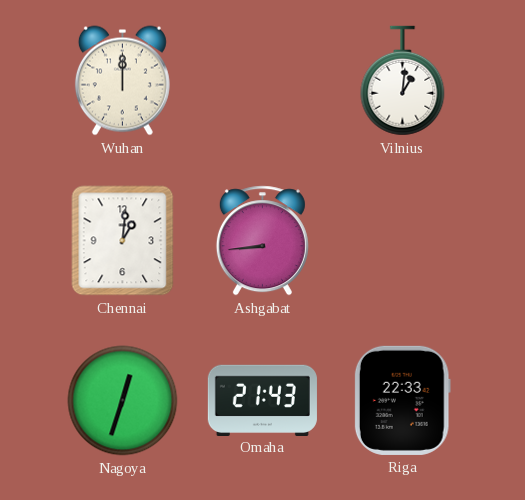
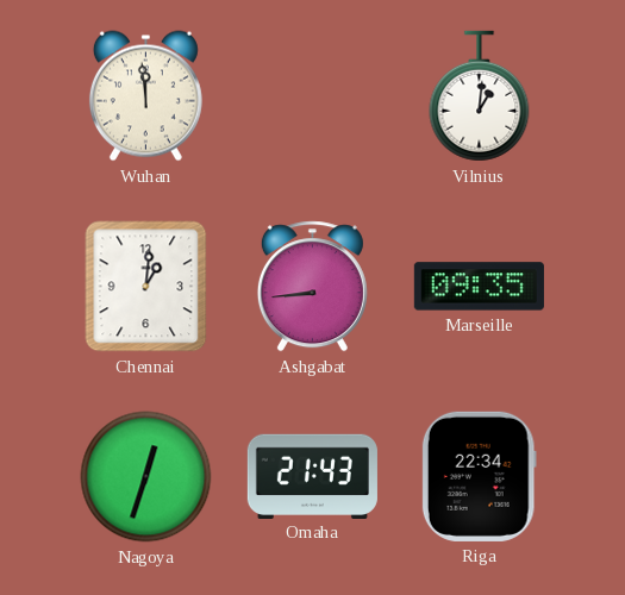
Wuhan: 12:00 -> 11:59
Marseille: none -> 09:35
Riga: 22:33 -> 22:34
